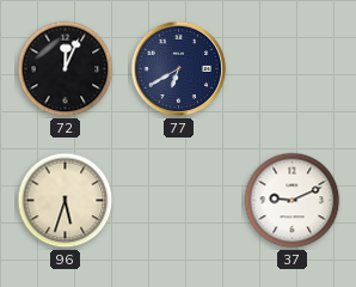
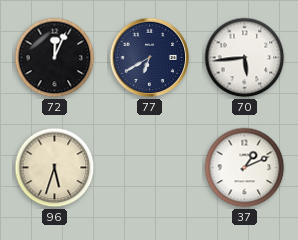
70: none -> 5:44
37: 9:11 -> 1:11
